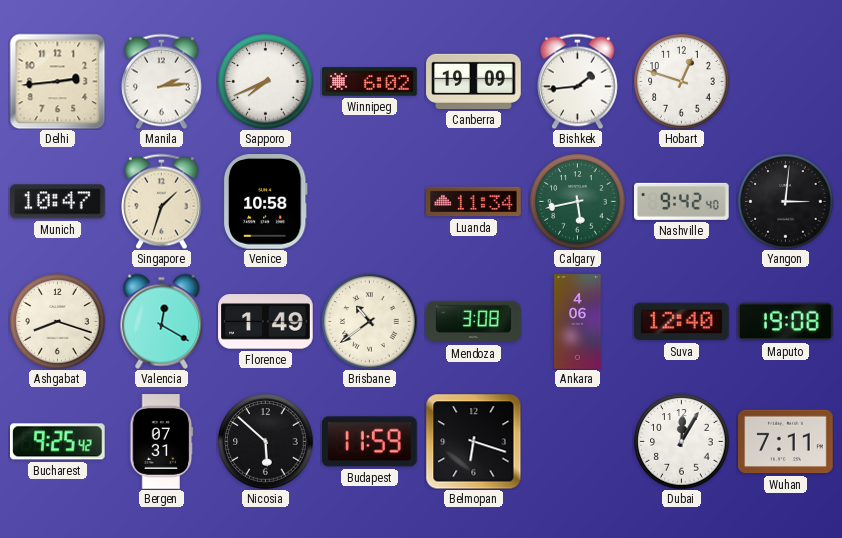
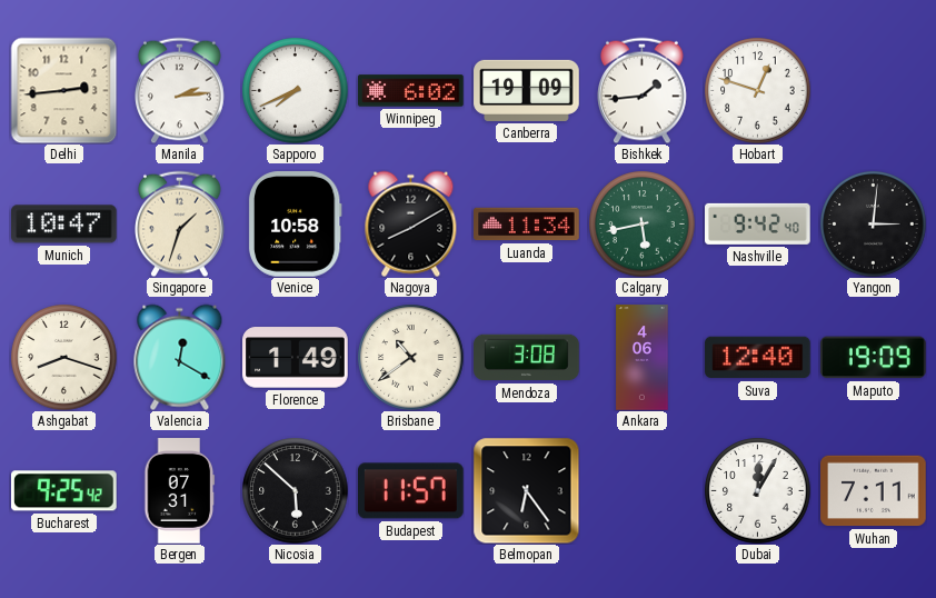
Nagoya: none -> 8:10
Maputo: 19:08 -> 19:09
Budapest: 11:59 -> 11:57
Belmopan: 6:18 -> 6:24
